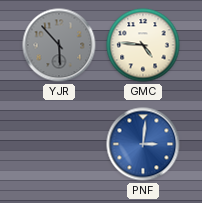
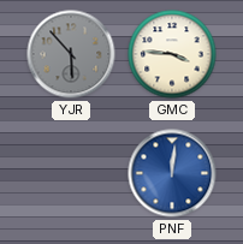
GMC: 4:46 -> 3:46
PNF: 3:01 -> 12:01
